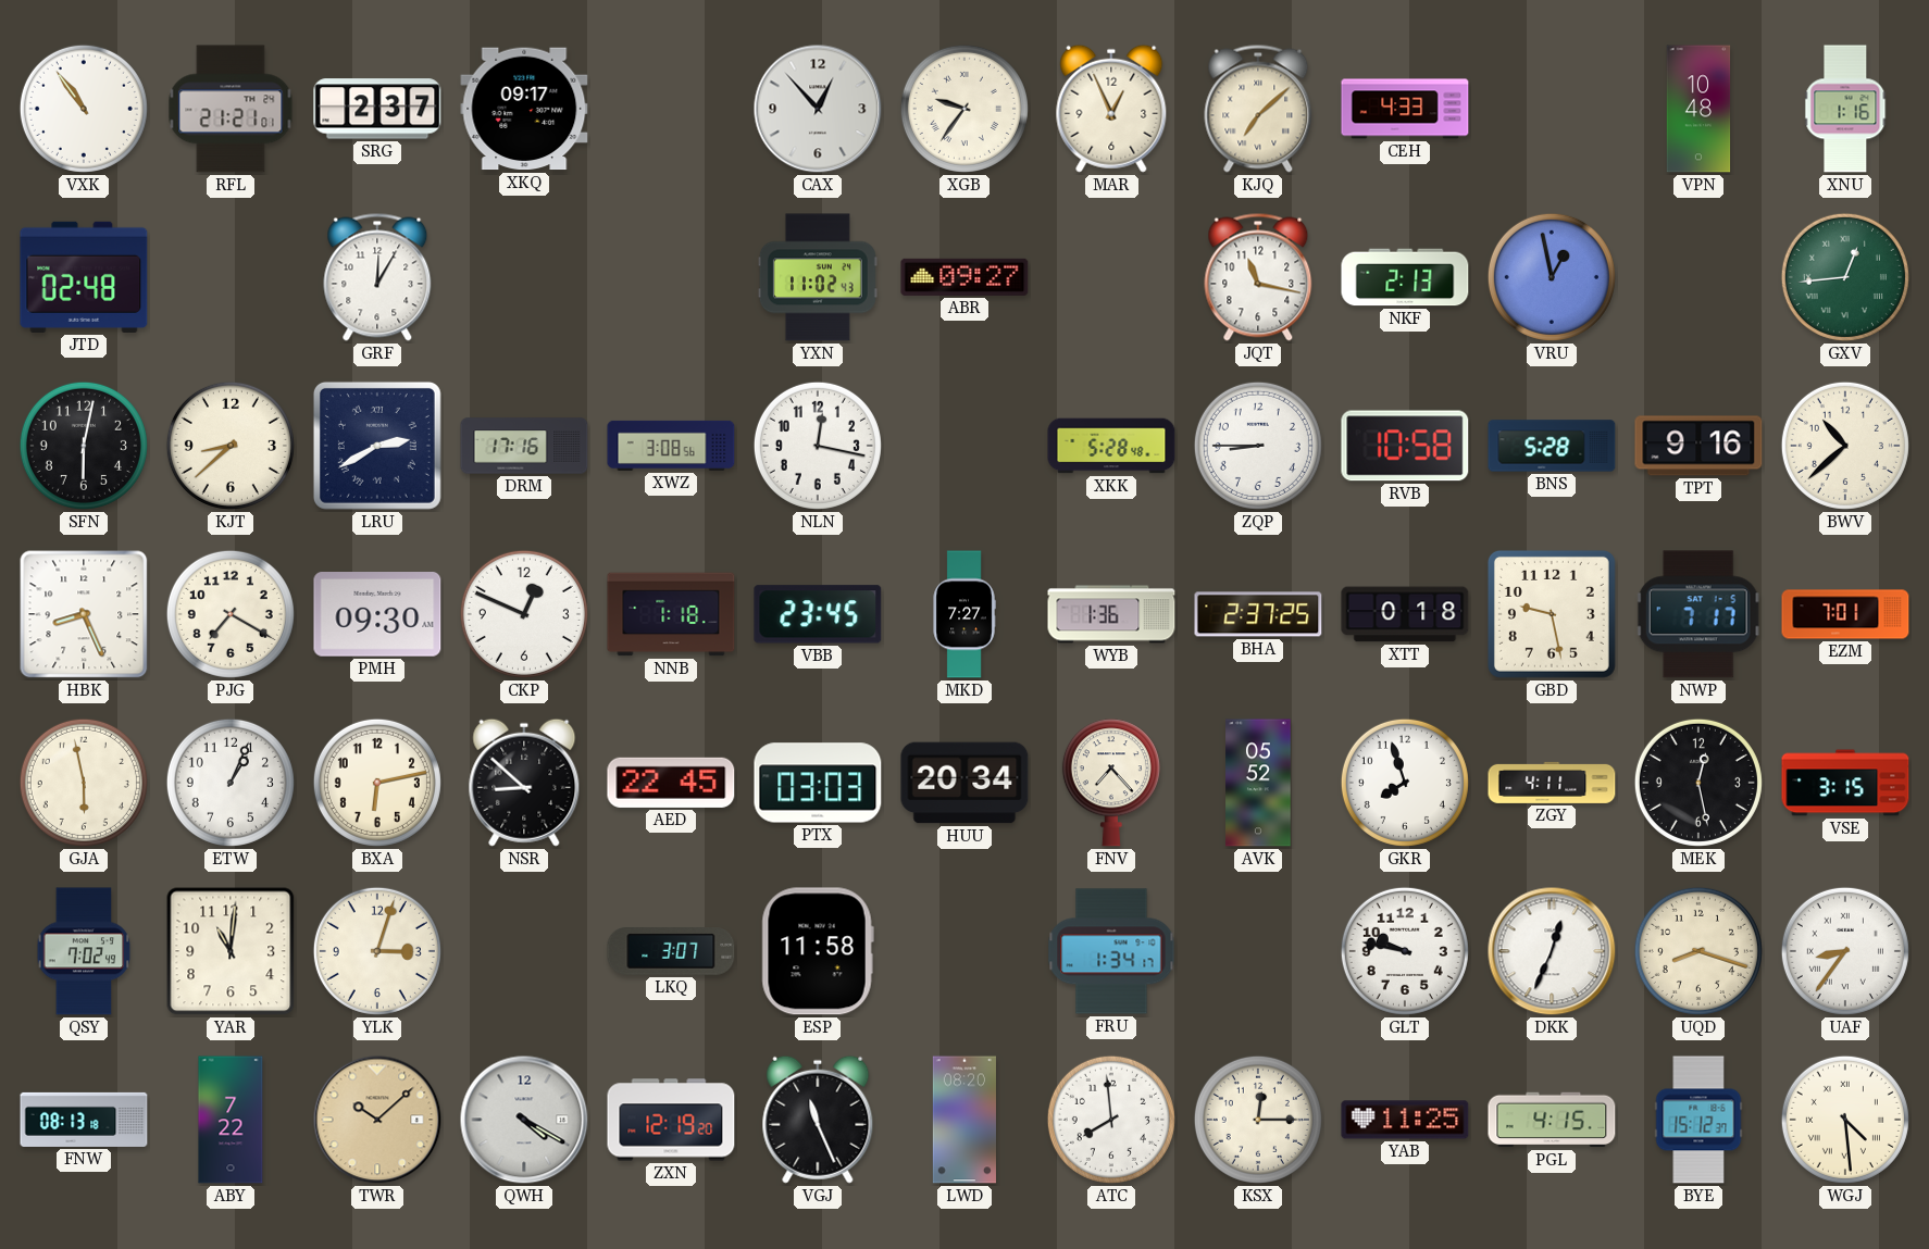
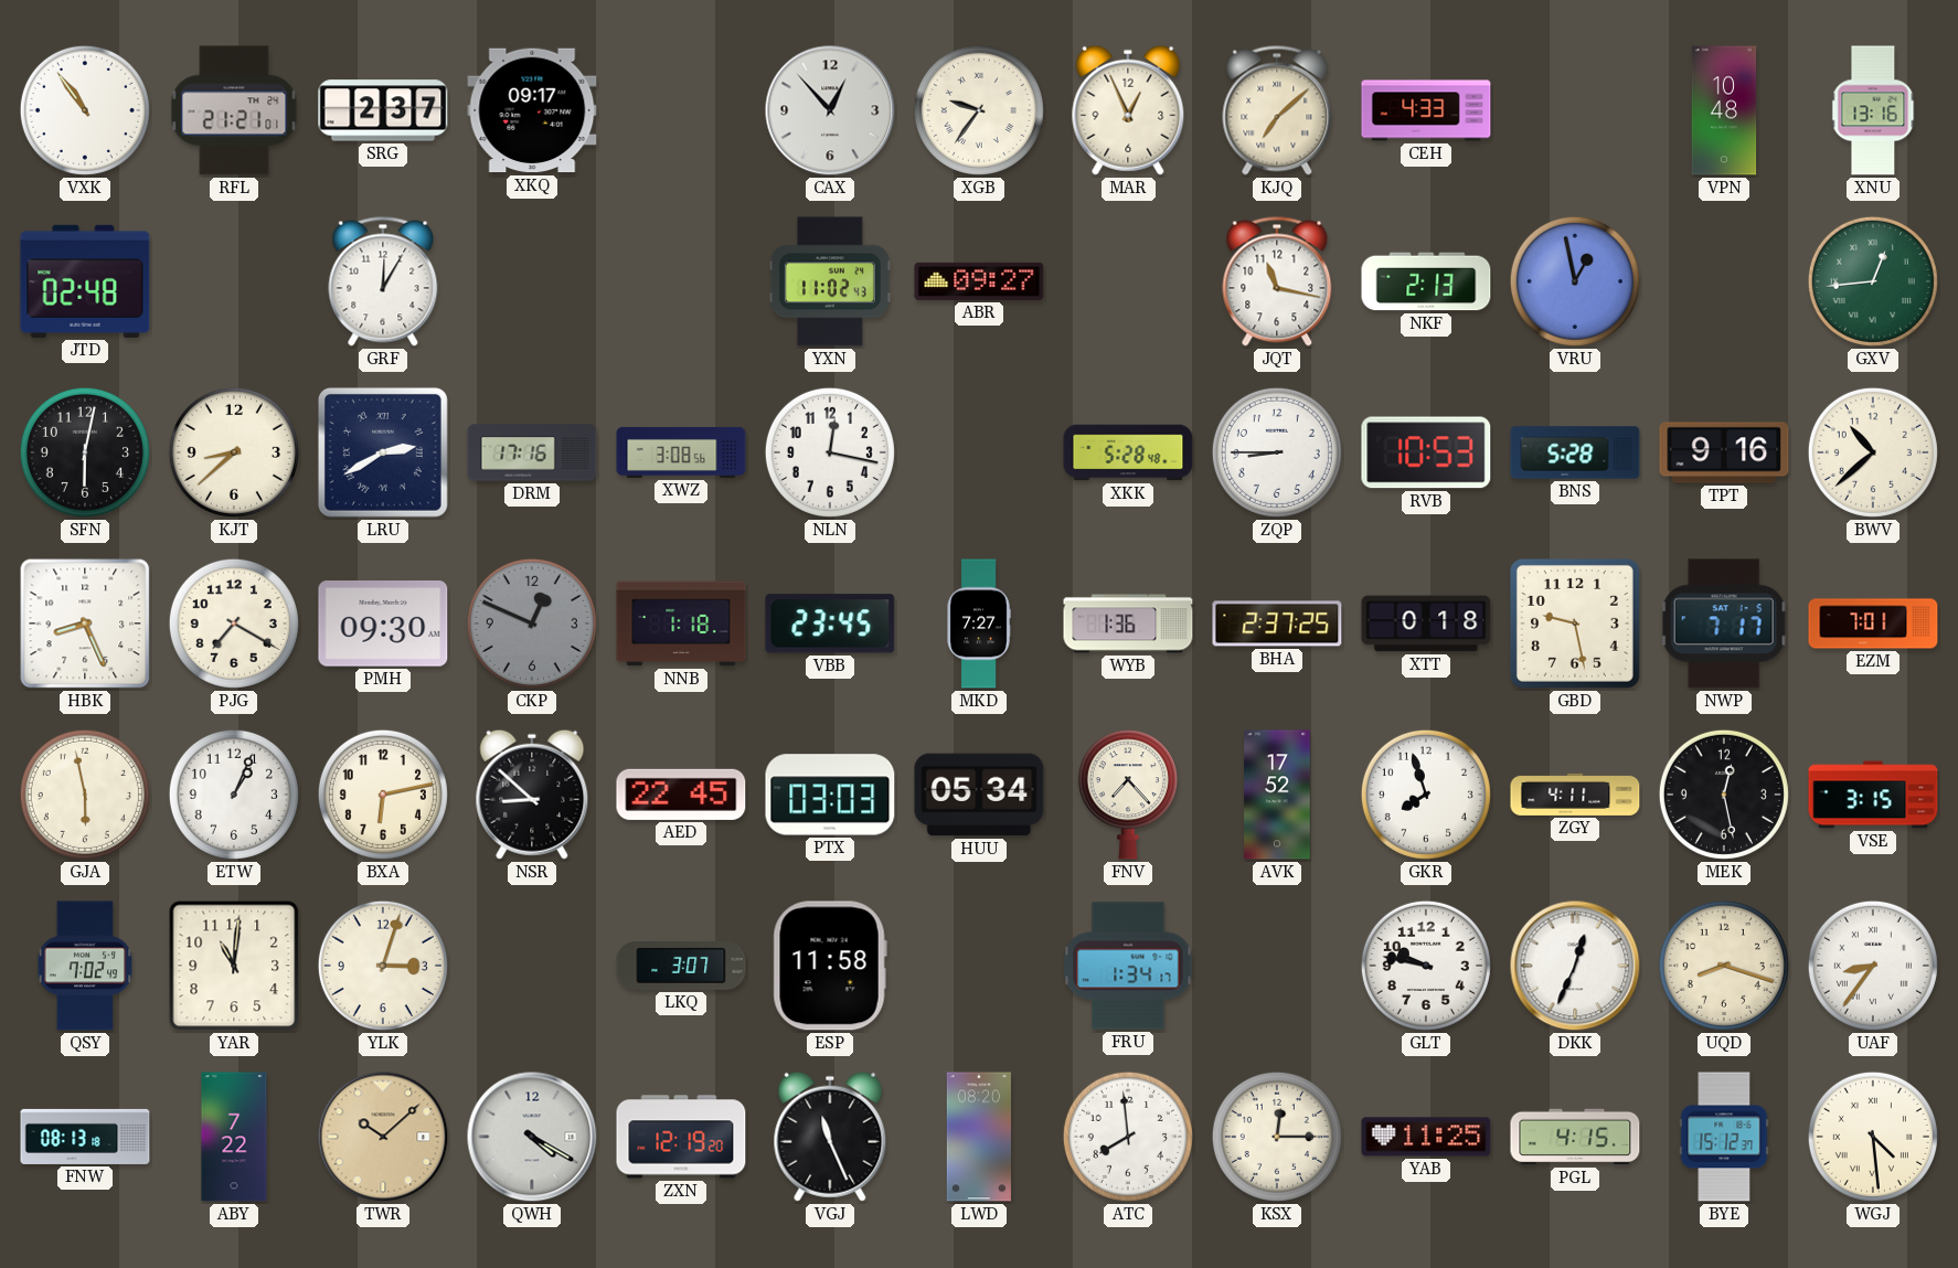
XNU: 1:16 -> 13:16
RVB: 10:58 -> 10:53
CKP dial: white -> grey
HUU: 20:34 -> 05:34
AVK: 05:52 -> 17:52
